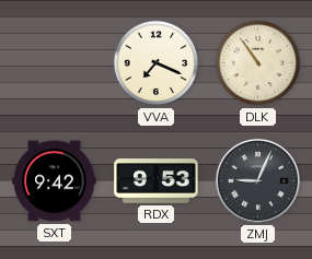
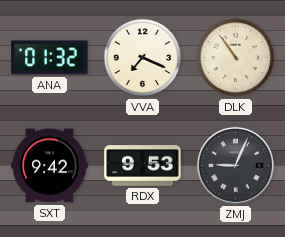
ANA: none -> 01:32
